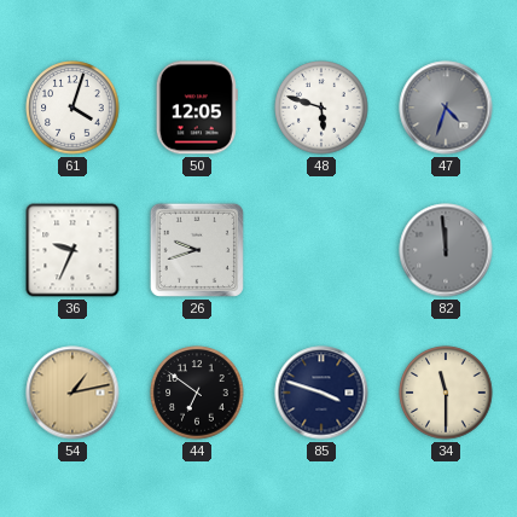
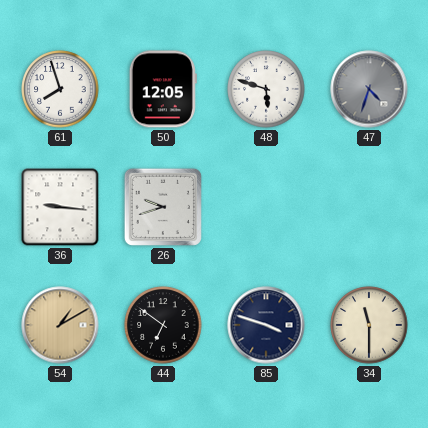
61: 4:03 -> 7:57
36: 9:34 -> 9:16
82: 11:59 -> none
54: 1:13 -> 1:10
